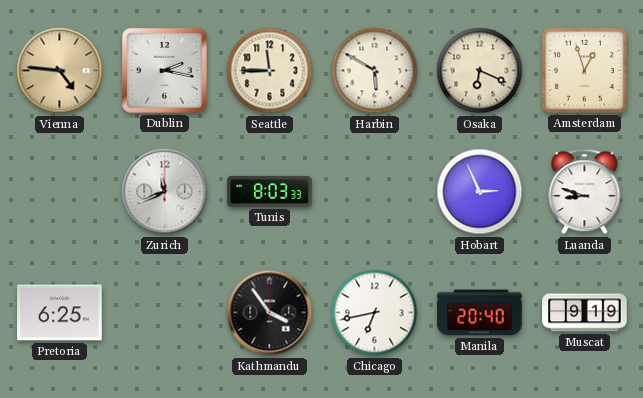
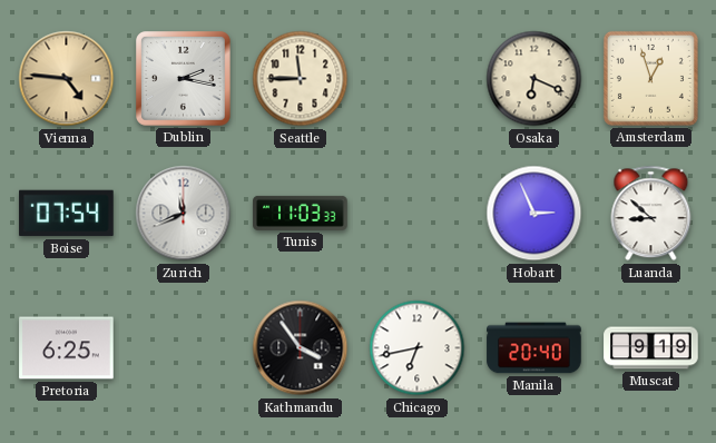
Harbin: 5:50 -> none
Boise: none -> 07:54
Tunis: 8:03 -> 11:03
Luanda: 8:48 -> 8:52
